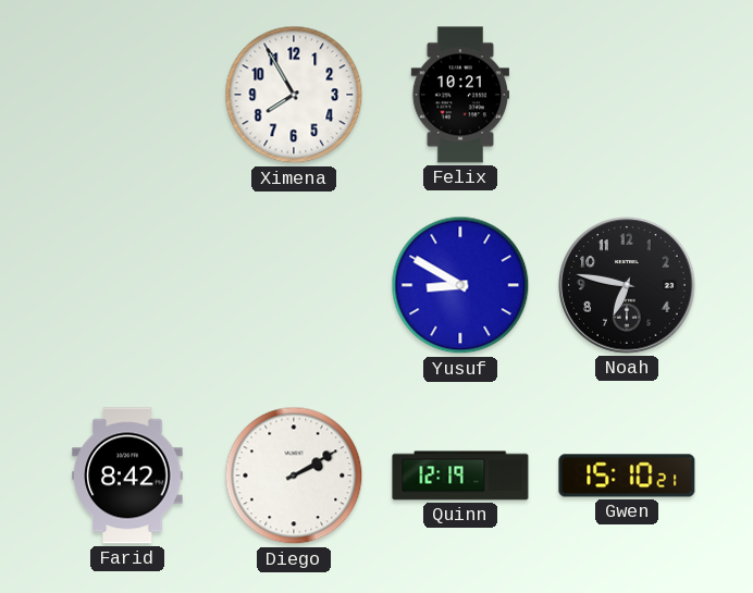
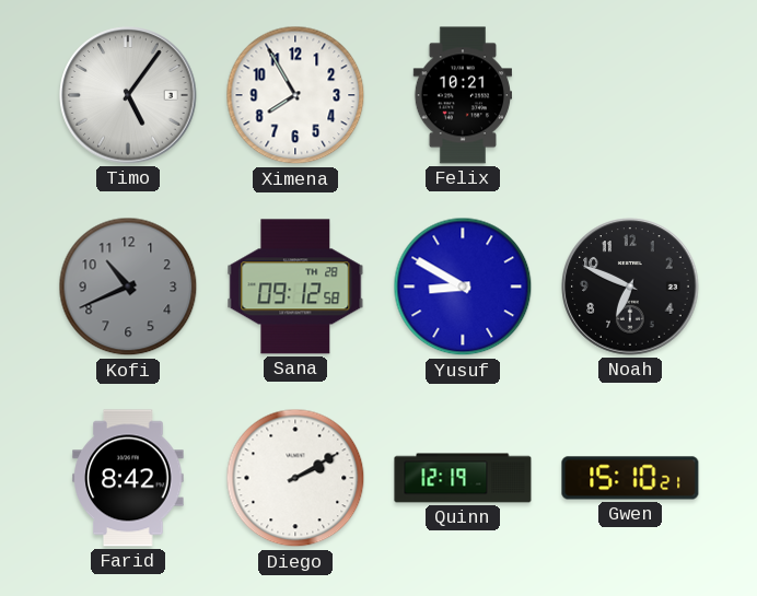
Timo: none -> 5:06
Kofi: none -> 10:41
Sana: none -> 09:12
Noah: 6:47 -> 6:49
